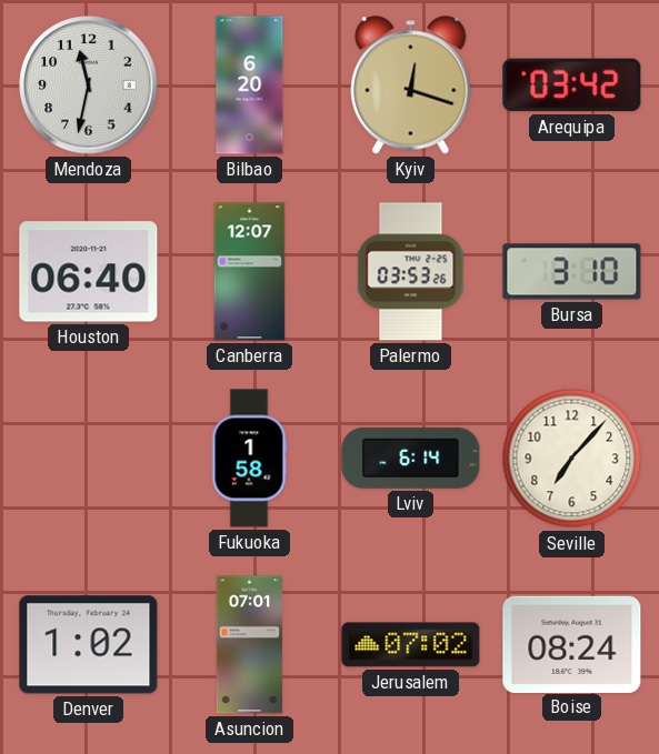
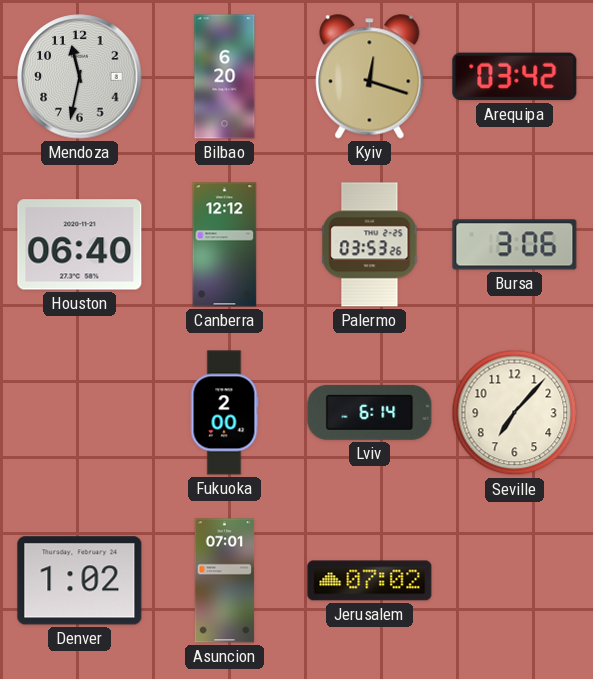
Canberra: 12:07 -> 12:12
Bursa: 3:10 -> 3:06
Fukuoka: 1:58 -> 2:00
Boise: 08:24 -> none
